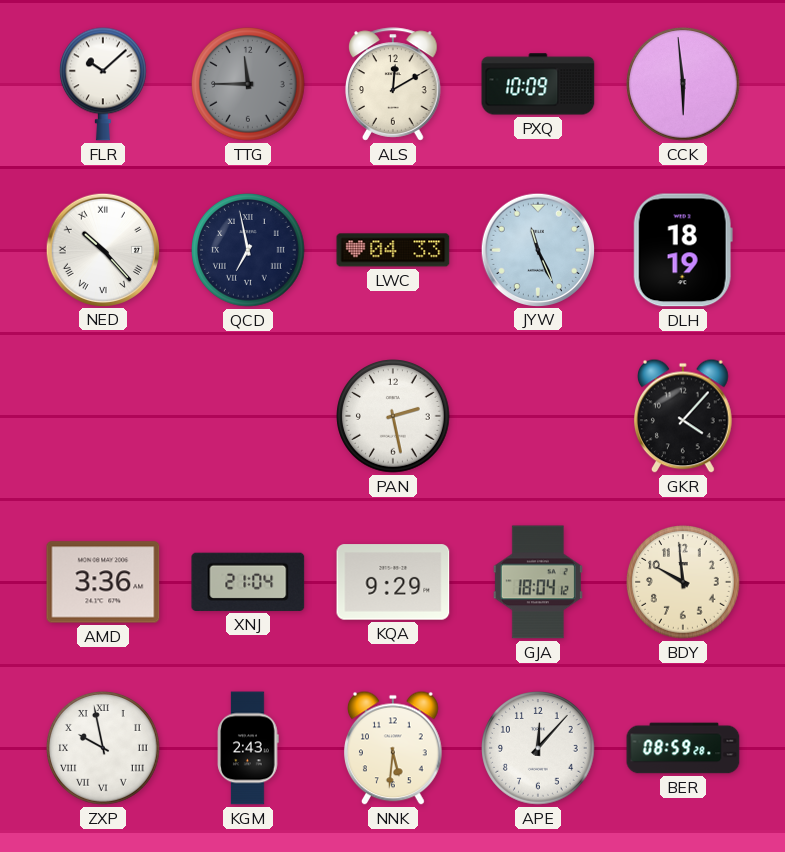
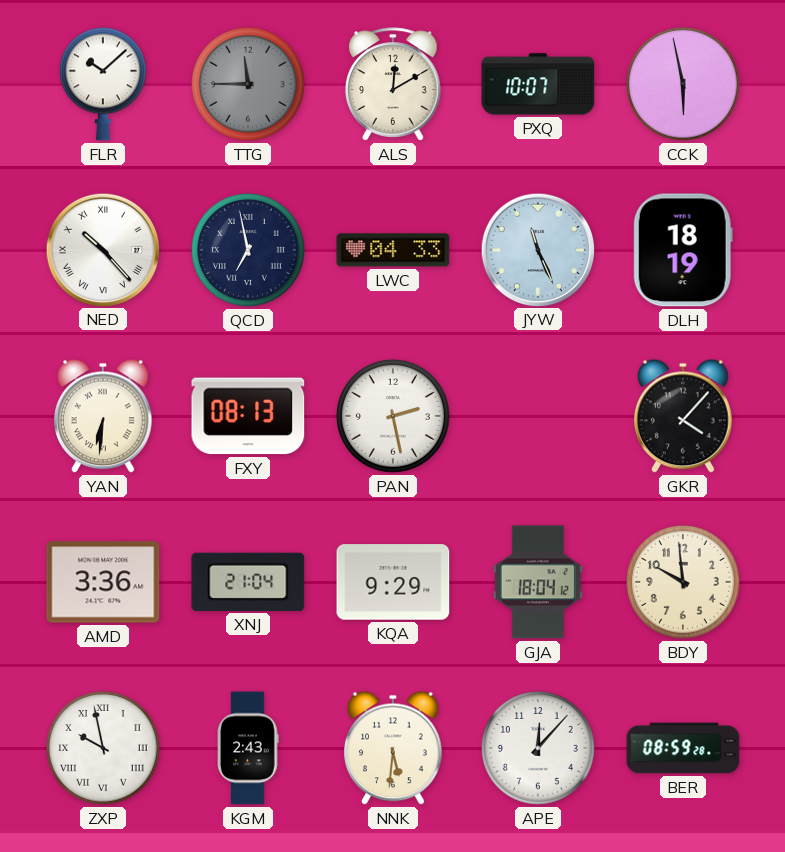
PXQ: 10:09 -> 10:07
CCK: 5:59 -> 5:58
YAN: none -> 6:31
FXY: none -> 08:13
